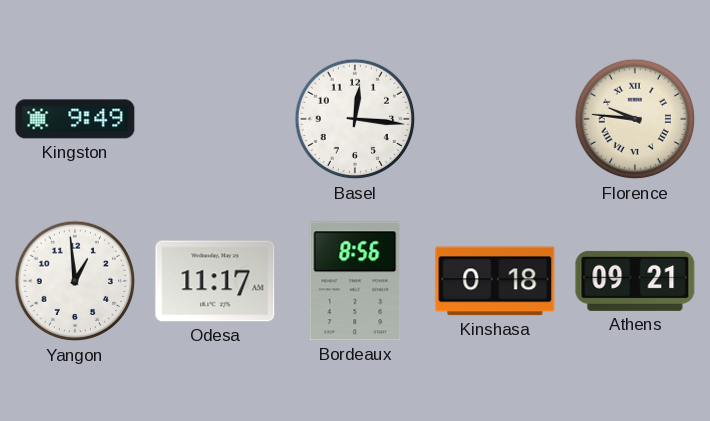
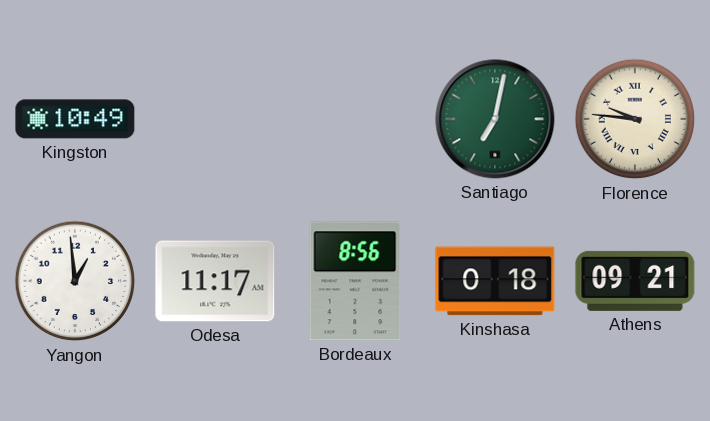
Kingston: 9:49 -> 10:49
Basel: 12:16 -> none
Santiago: none -> 7:02
